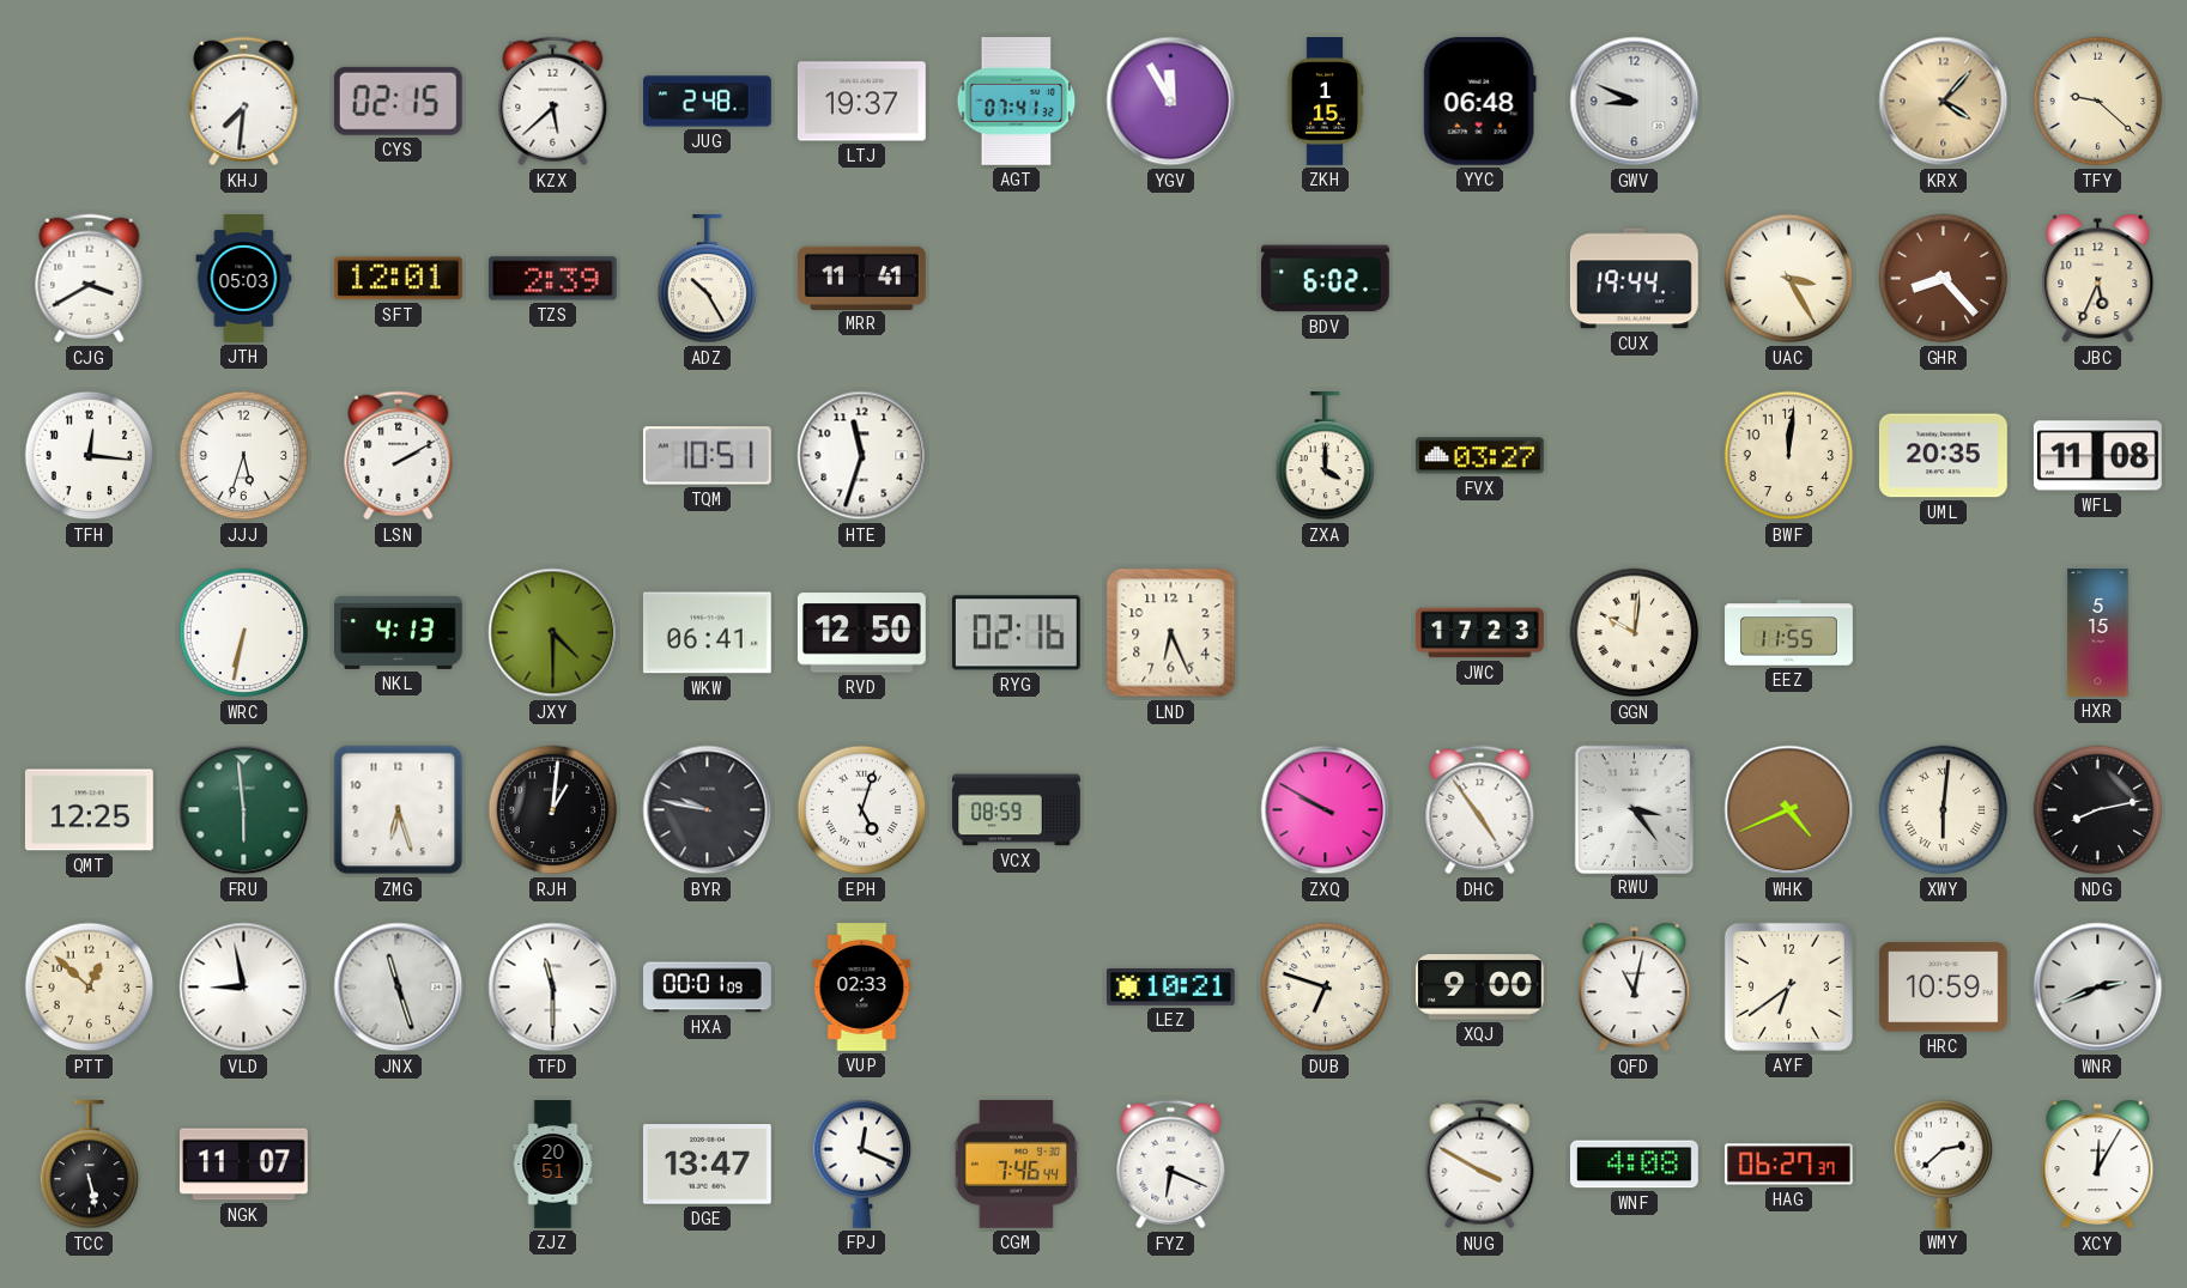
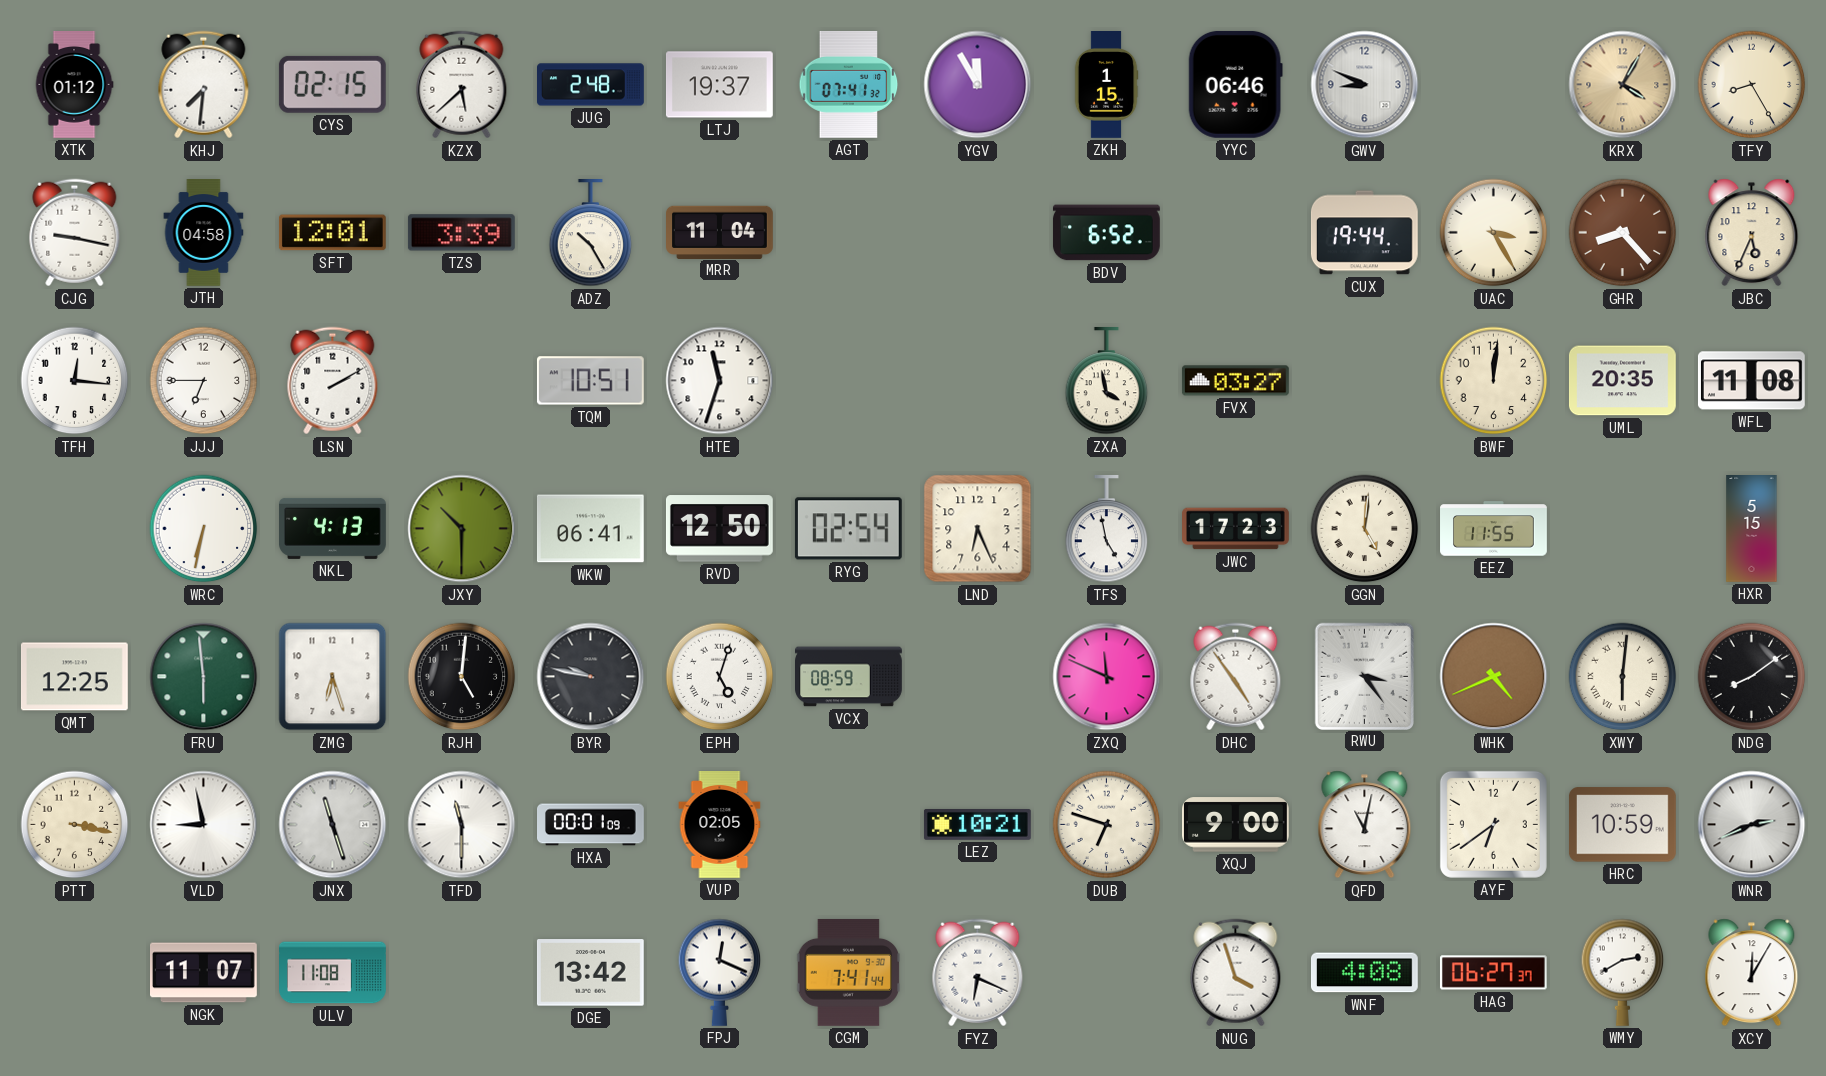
XTK: none -> 01:12
YYC: 06:48 -> 06:46
KRX: 4:07 -> 4:05
TFY: 9:22 -> 8:25
CJG: 3:40 -> 9:17
JTH: 05:03 -> 04:58
TZS: 2:39 -> 3:39
MRR: 11:41 -> 11:04
BDV: 6:02 -> 6:52
JJJ: 5:33 -> 6:45
ZXA: 4:00 -> 3:58
JXY: 4:30 -> 10:30
RYG: 02:16 -> 02:54
TFS: none -> 4:58
GGN: 10:01 -> 5:01
RJH: 1:01 -> 5:01
ZXQ: 9:50 -> 11:49
NDG: 8:13 -> 8:09
PTT: 12:52 -> 3:17
VUP: 02:33 -> 02:05
TCC: 5:28 -> none
ULV: none -> 11:08
ZJZ: 20:51 -> none
DGE: 13:47 -> 13:42
CGM: 7:46 -> 7:41
NUG: 3:50 -> 3:57
WMY: 2:38 -> 2:40
